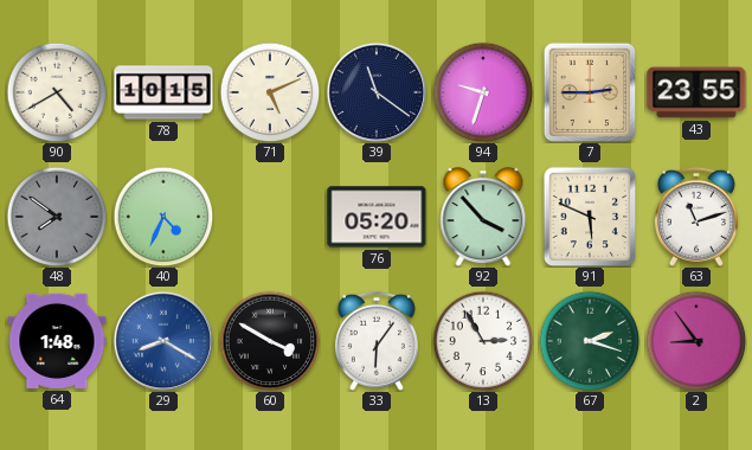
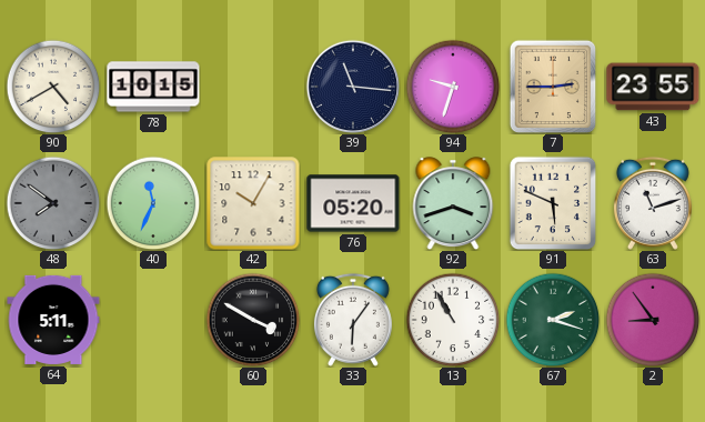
71: 5:11 -> none
39: 11:21 -> 11:16
40: 4:34 -> 11:34
42: none -> 10:05
92: 3:53 -> 3:42
64: 1:48 -> 5:11
29: 8:20 -> none
13: 2:55 -> 10:55
